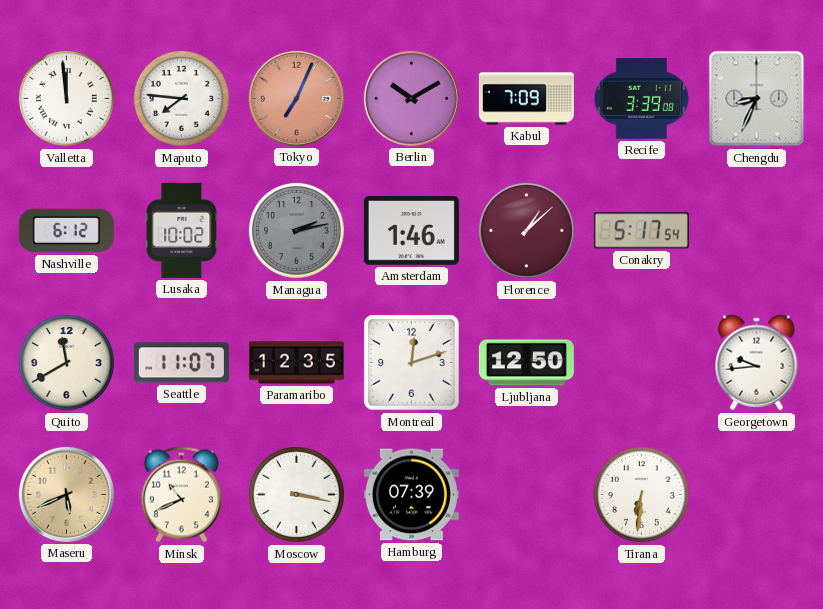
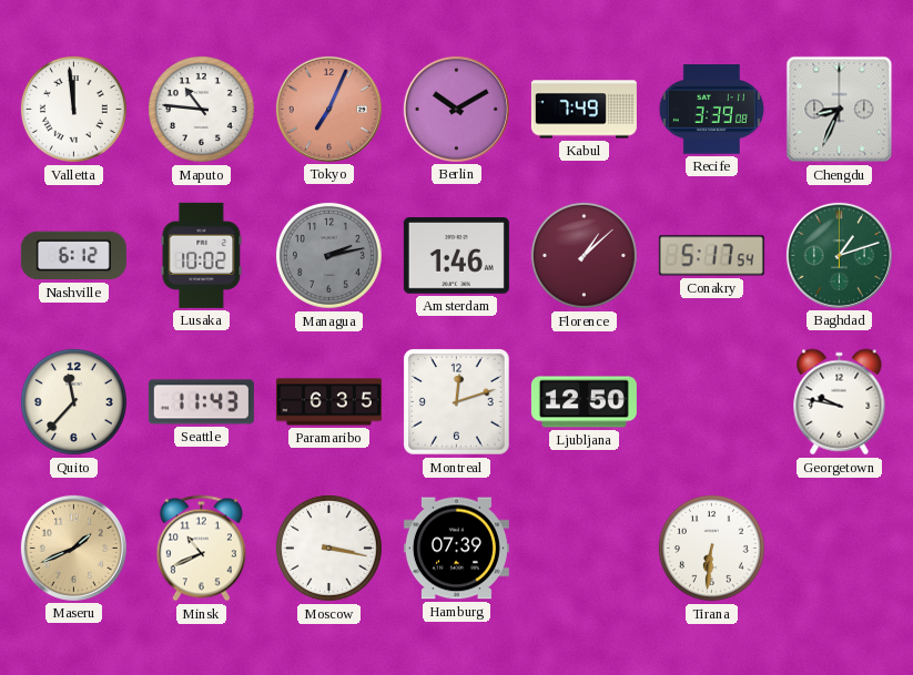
Maputo: 7:46 -> 10:46
Kabul: 7:09 -> 7:49
Baghdad: none -> 1:12
Quito: 11:40 -> 11:37
Seattle: 11:07 -> 11:43
Paramaribo: 12:35 -> 6:35
Georgetown: 9:44 -> 9:47
Maseru: 5:41 -> 1:41
